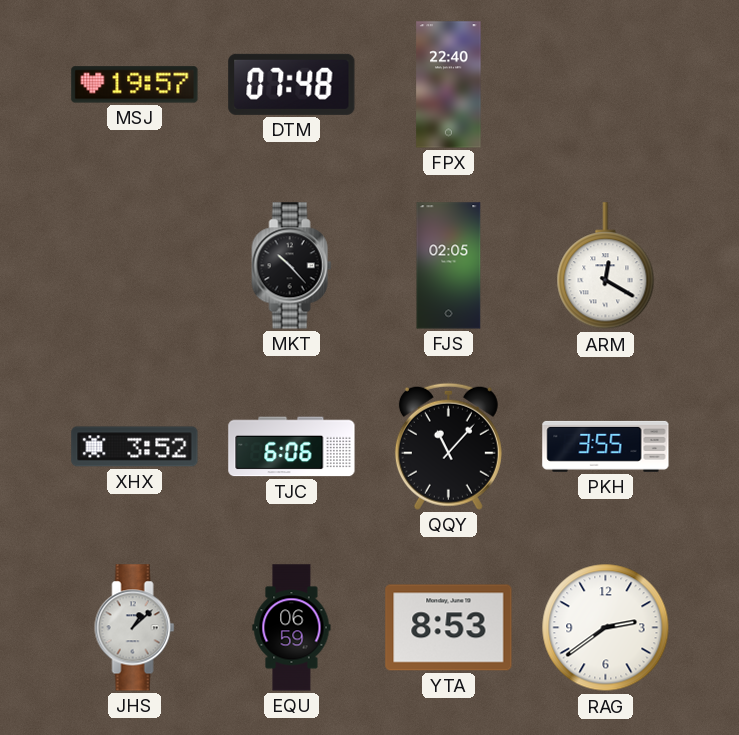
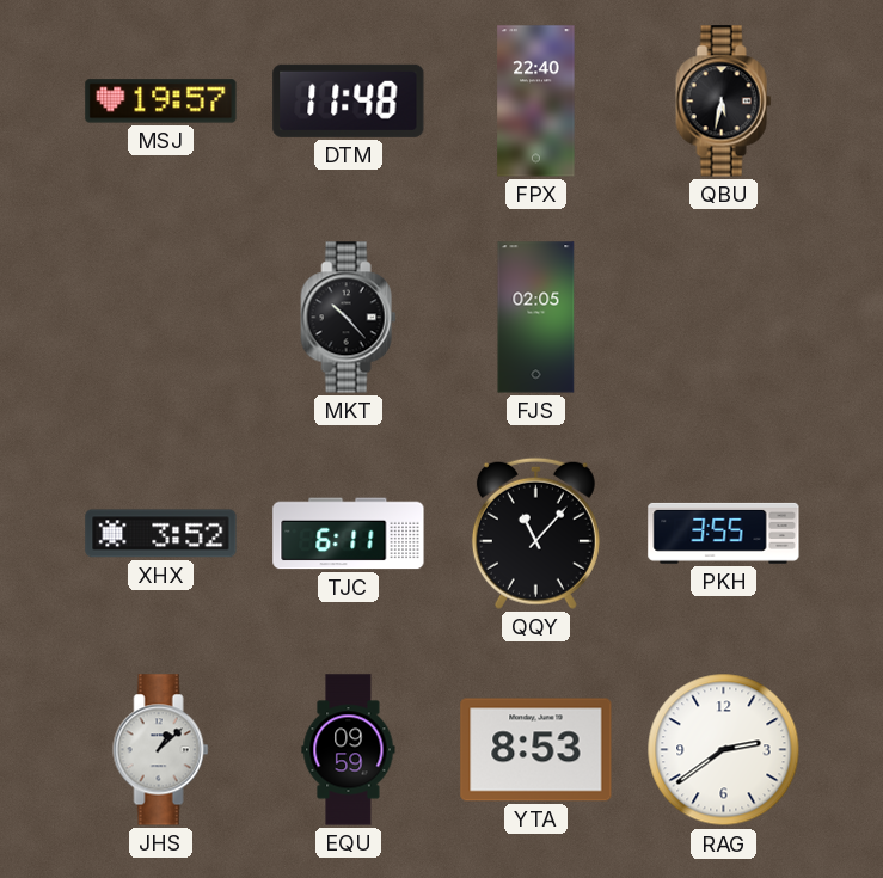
DTM: 07:48 -> 11:48
QBU: none -> 5:32
ARM: 12:20 -> none
TJC: 6:06 -> 6:11
EQU: 06:59 -> 09:59
